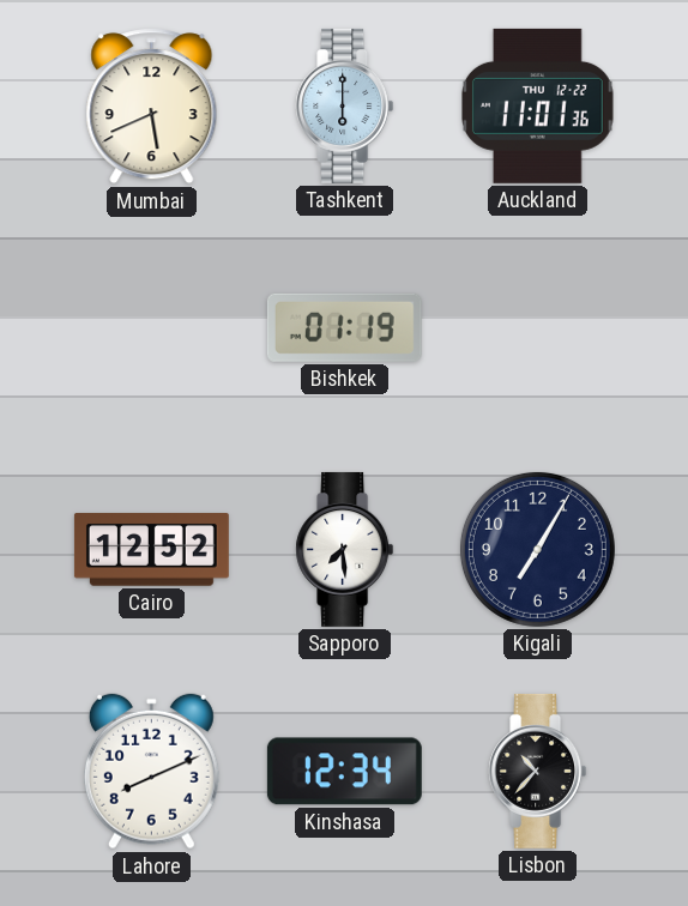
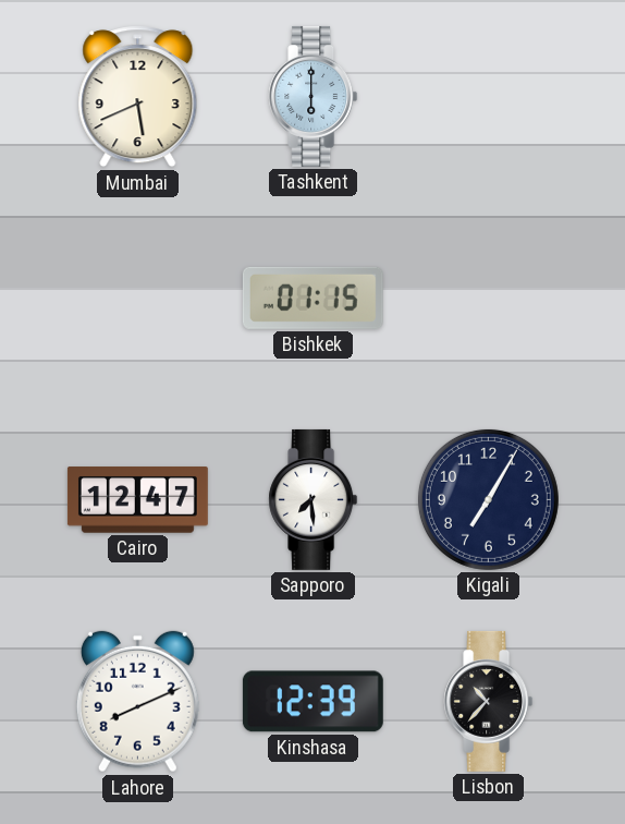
Auckland: 11:01 -> none
Bishkek: 01:19 -> 01:15
Cairo: 12:52 -> 12:47
Kinshasa: 12:34 -> 12:39
